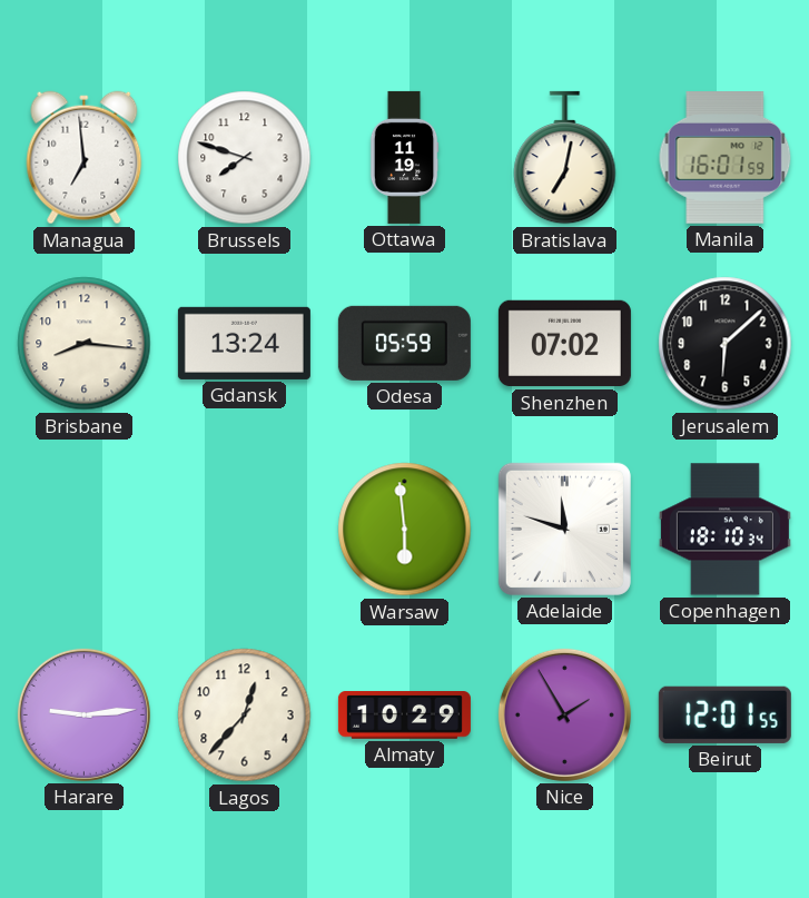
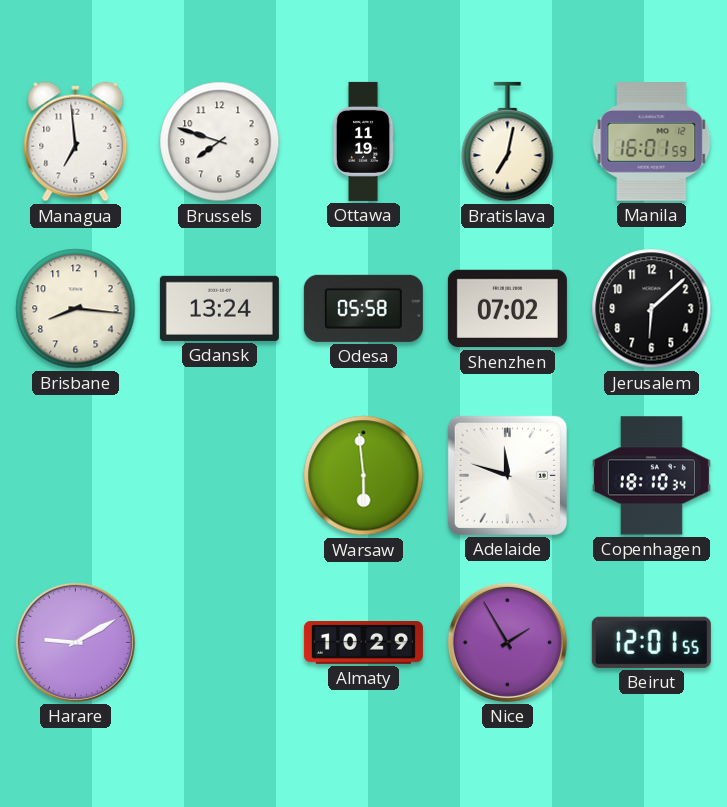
Odesa: 05:59 -> 05:58
Harare: 9:14 -> 9:10
Lagos: 12:37 -> none
